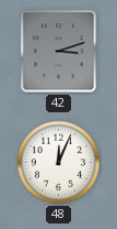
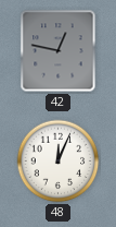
42: 3:12 -> 12:47
